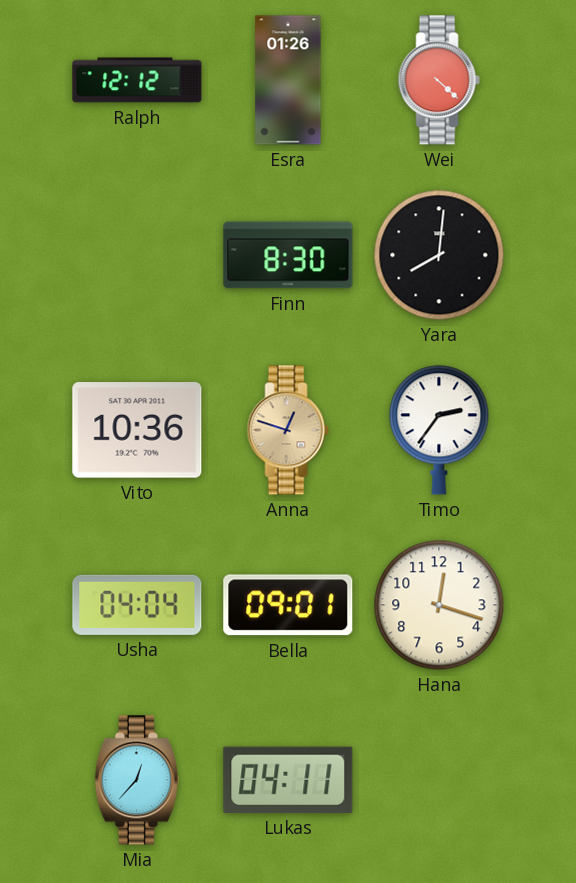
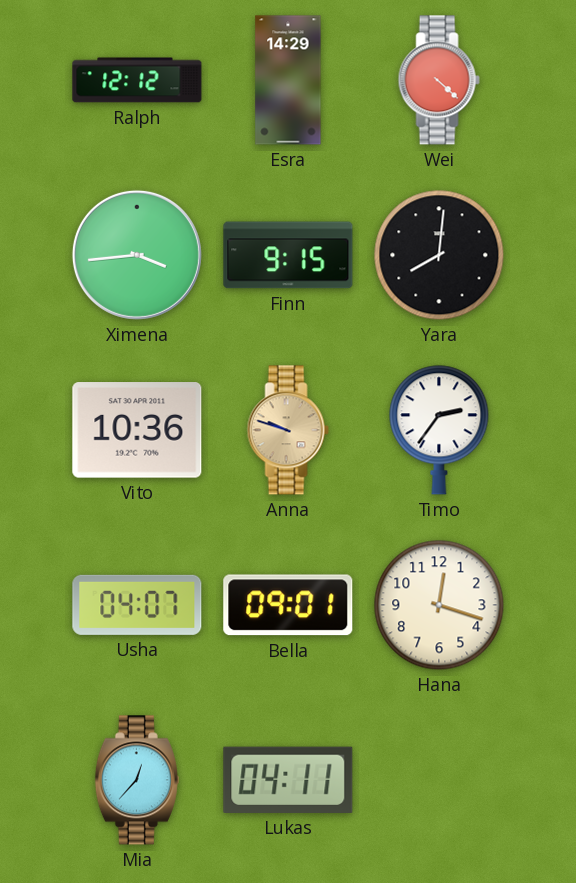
Esra: 01:26 -> 14:29
Ximena: none -> 3:44
Finn: 8:30 -> 9:15
Anna: 12:48 -> 9:48
Usha: 04:04 -> 04:07
